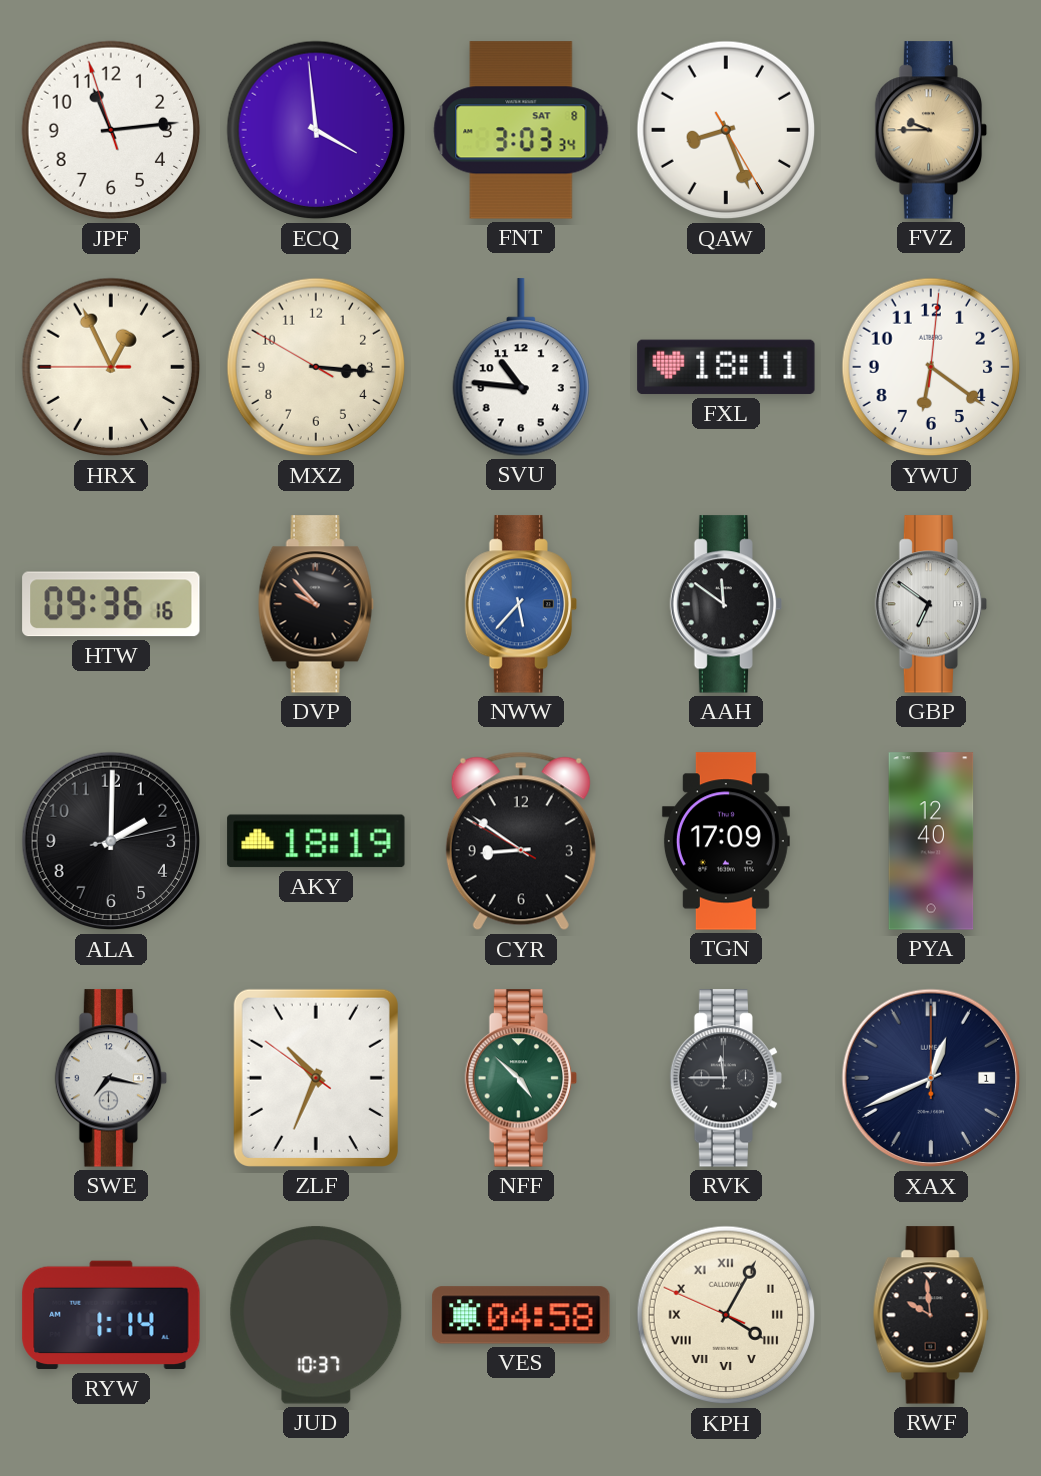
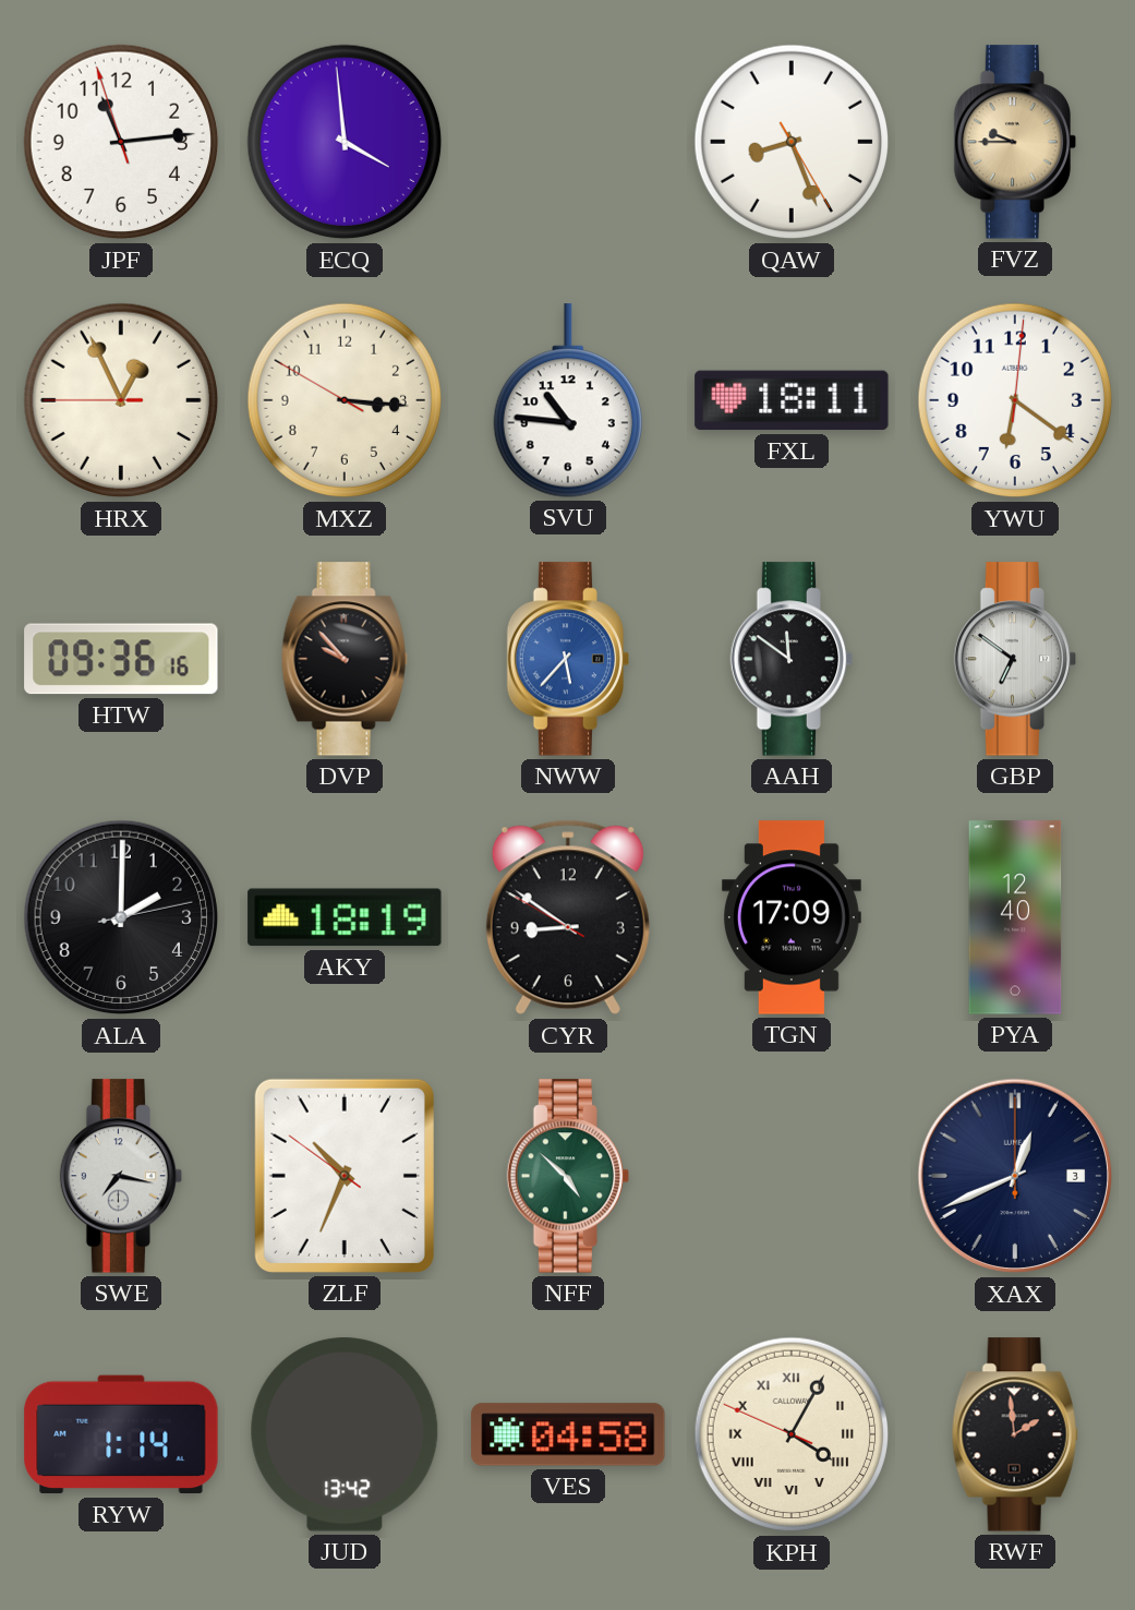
FNT: 3:03 -> none
RVK: 11:45 -> none
XAX date: 1 -> 3
JUD: 10:37 -> 13:42
RWF: 9:59 -> 1:59
